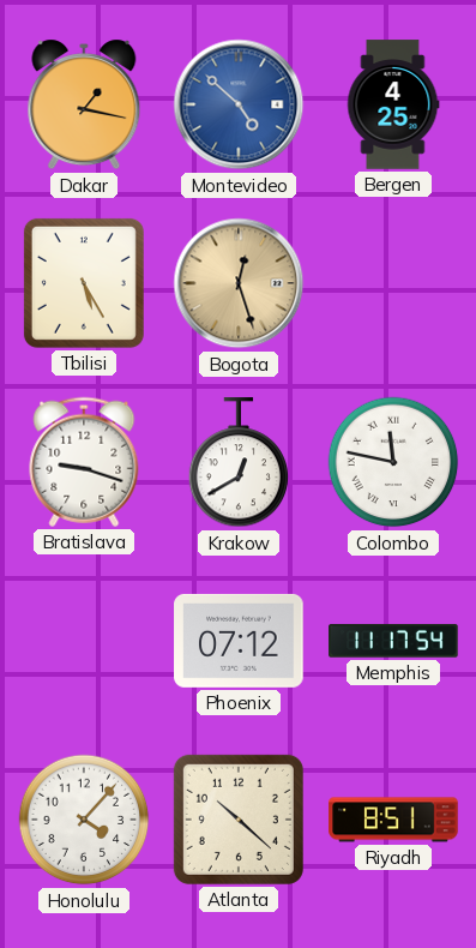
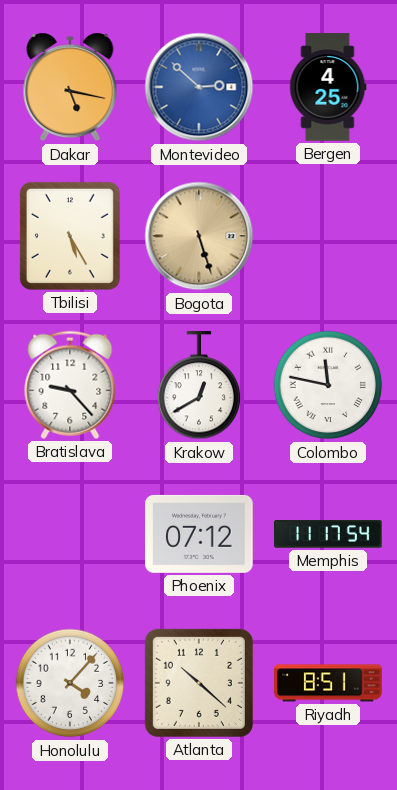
Dakar: 1:17 -> 5:17
Montevideo: 4:52 -> 2:52
Bogota: 12:27 -> 5:27
Bratislava: 9:18 -> 9:23
